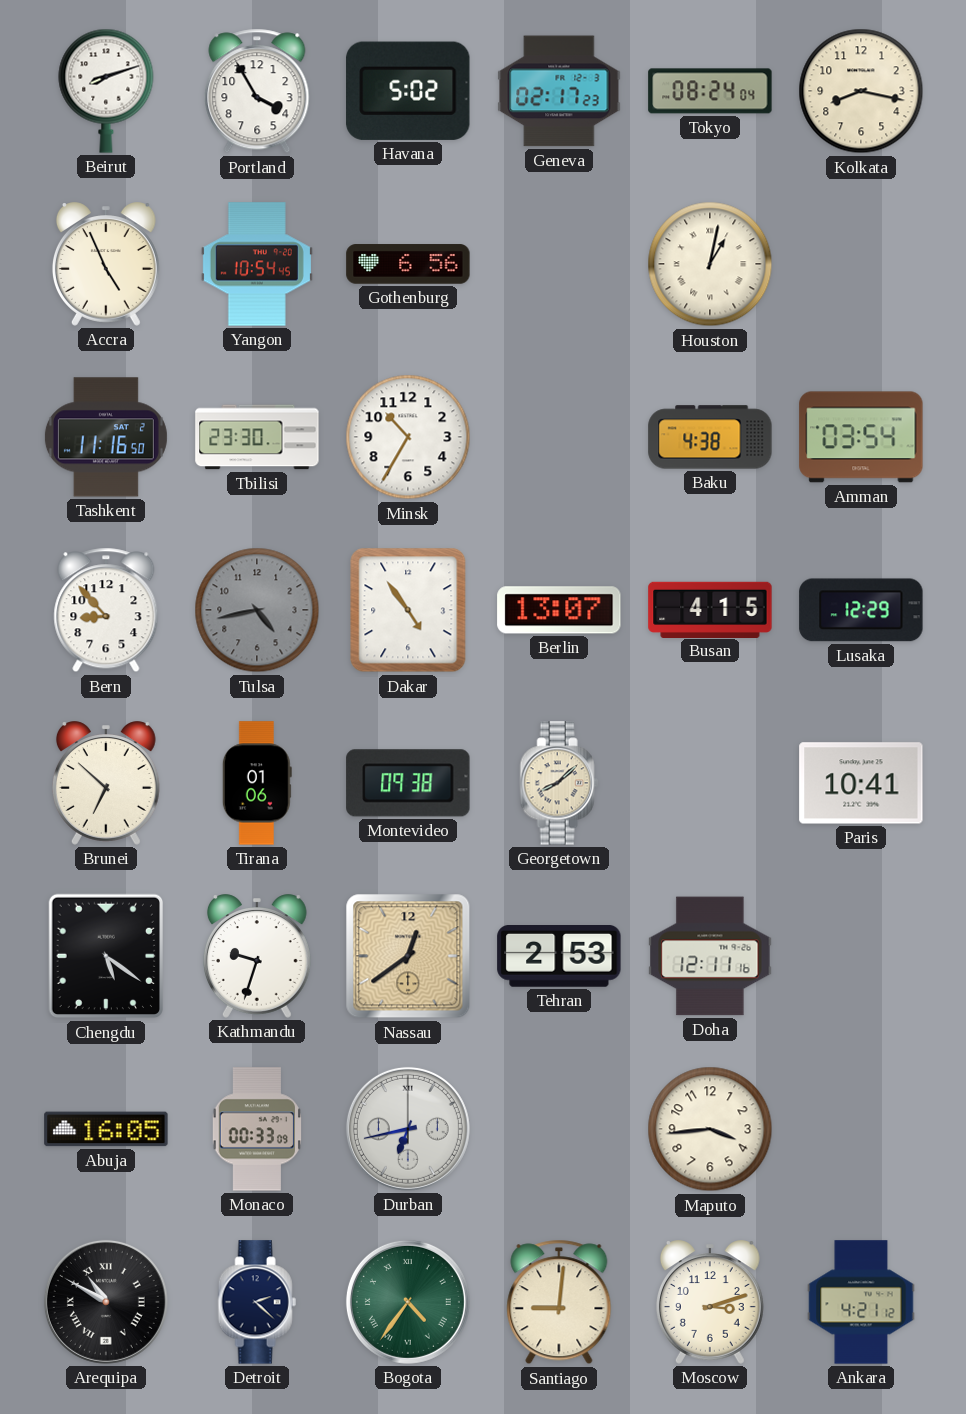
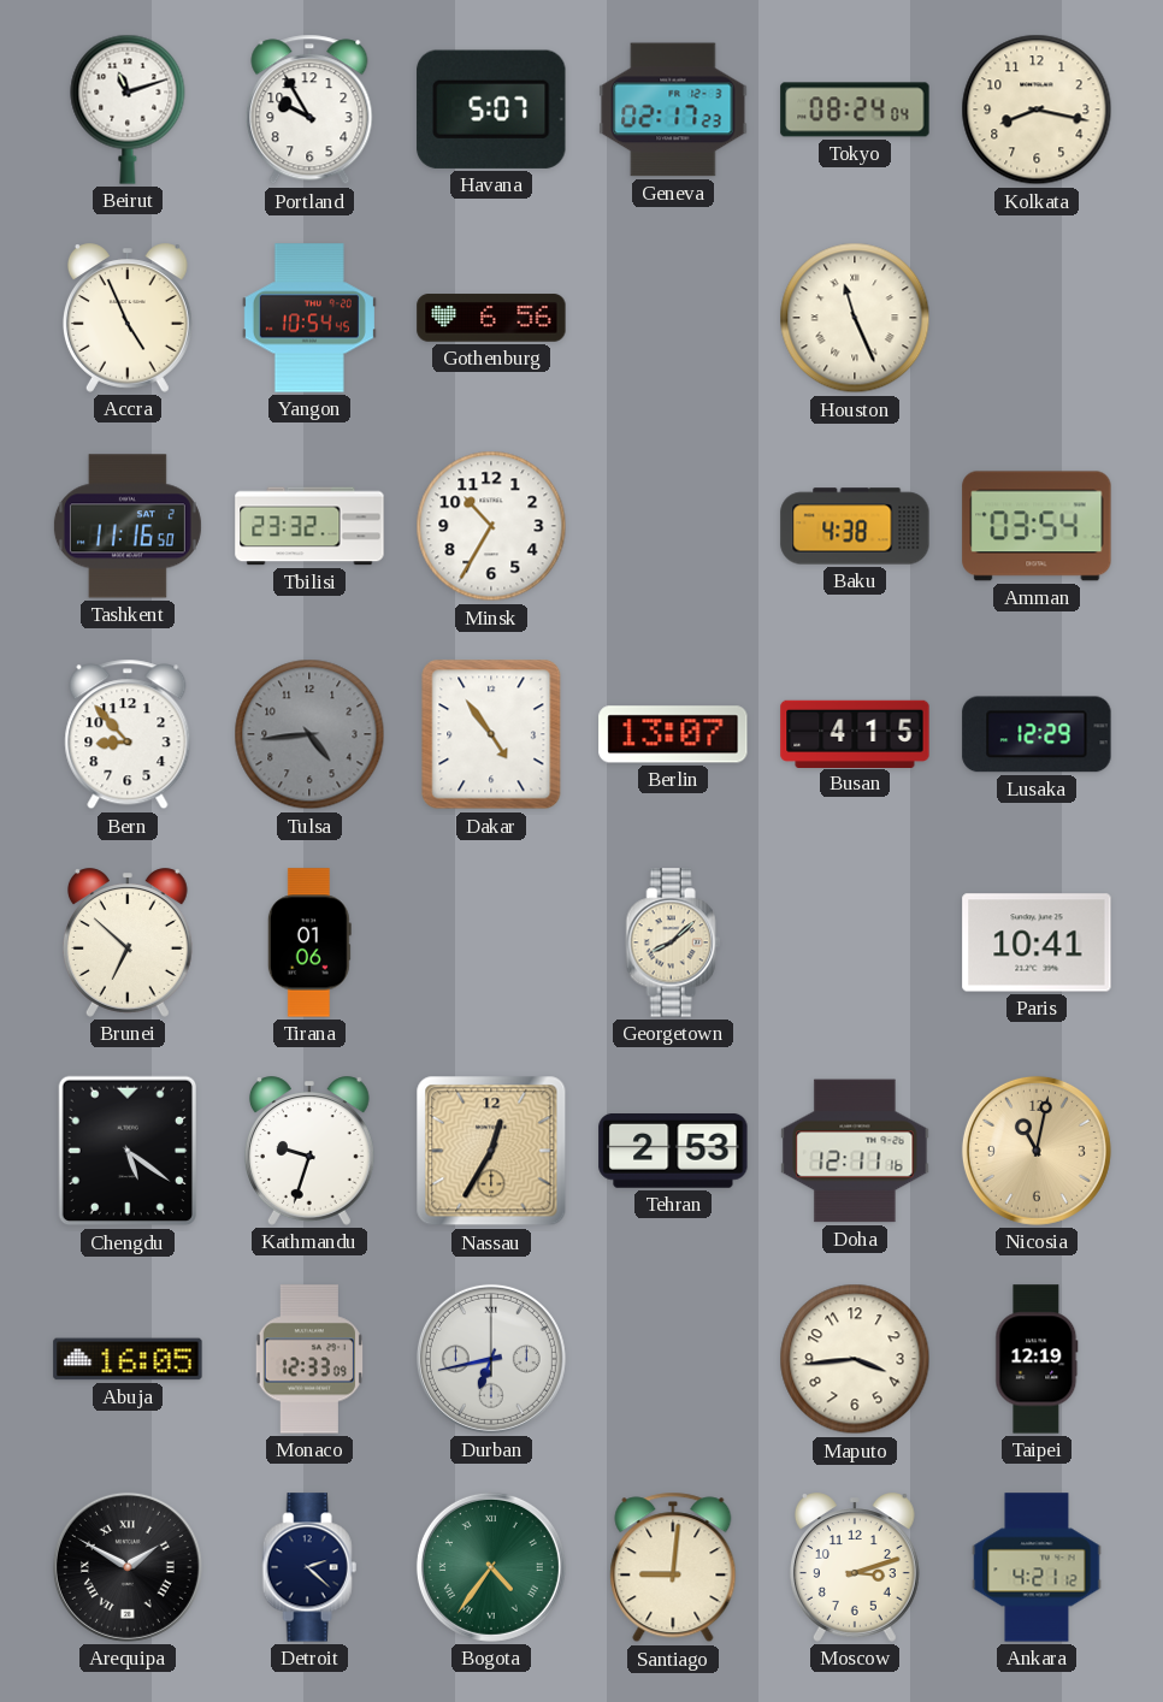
Beirut: 8:12 -> 11:12
Portland: 3:55 -> 9:55
Havana: 5:02 -> 5:07
Houston: 1:02 -> 11:26
Tbilisi: 23:30 -> 23:32
Tulsa: 4:43 -> 4:44
Montevideo: 09:38 -> none
Nassau: 12:39 -> 12:35
Nicosia: none -> 11:02
Monaco: 00:33 -> 12:33
Taipei: none -> 12:19
Arequipa: 10:50 -> 1:50
